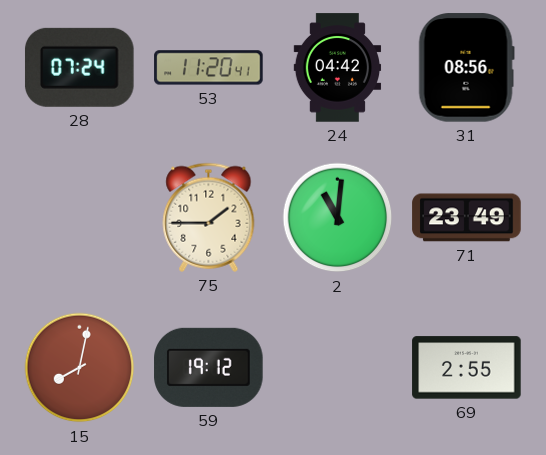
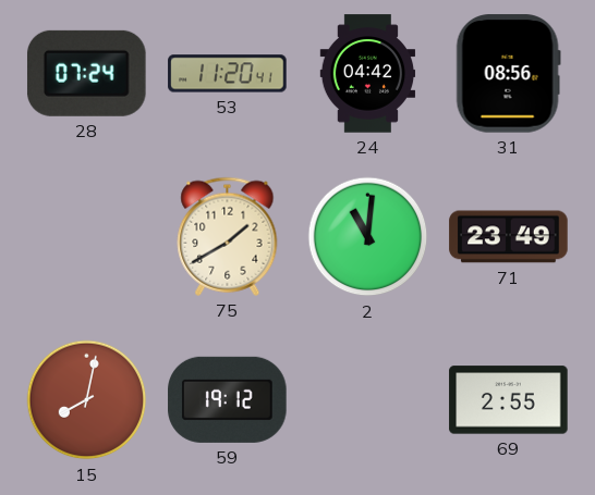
75: 1:45 -> 1:40
